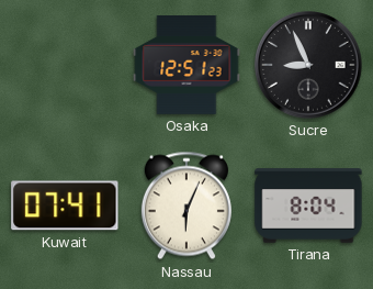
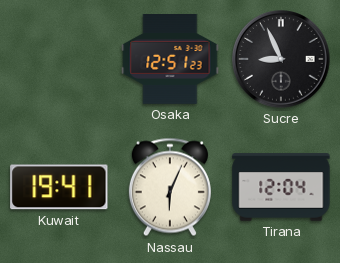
Kuwait: 07:41 -> 19:41
Tirana: 8:04 -> 12:04
